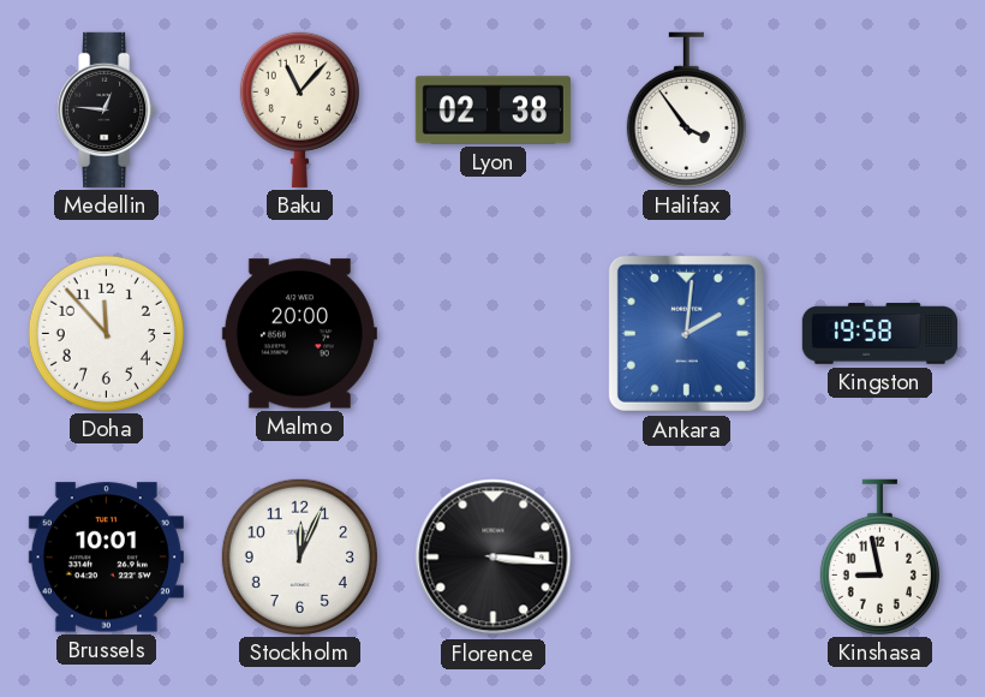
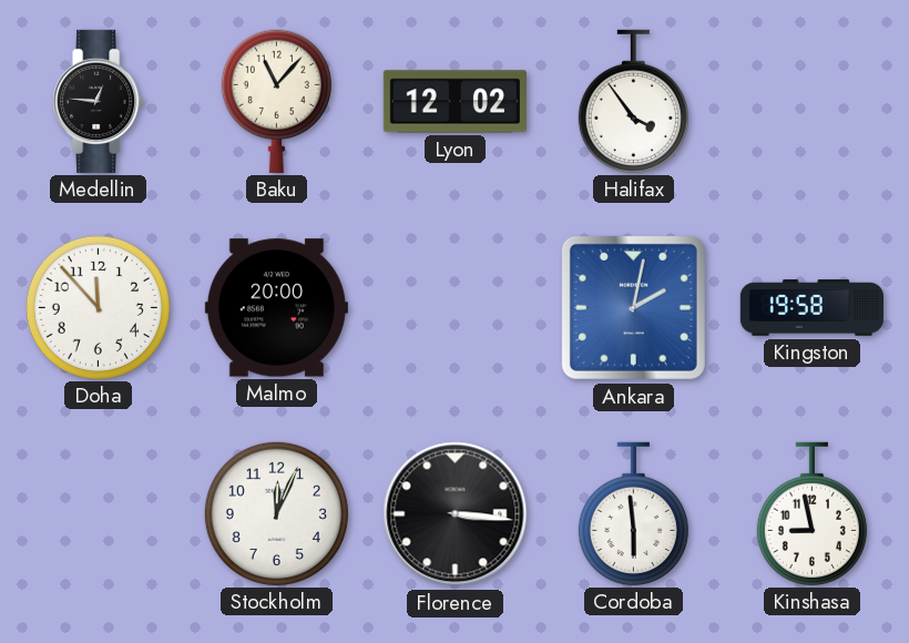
Lyon: 02:38 -> 12:02
Ankara: 2:01 -> 2:02
Brussels: 10:01 -> none
Cordoba: none -> 5:59
